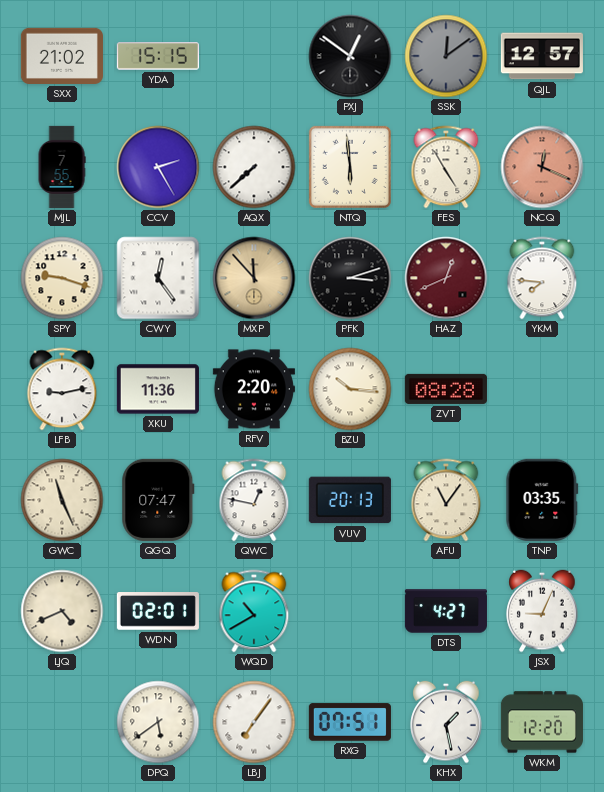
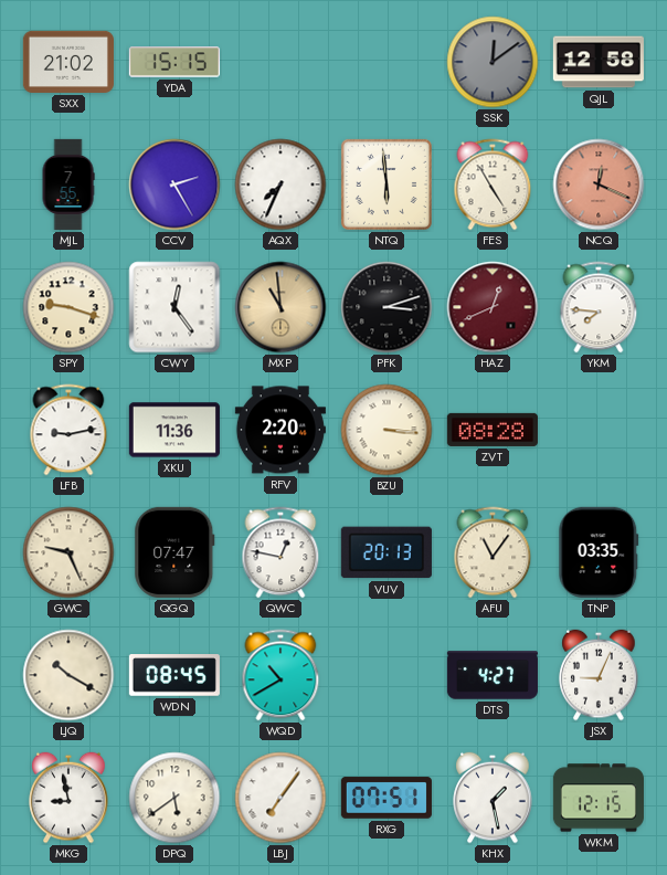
PXJ: 12:51 -> none
QJL: 12:57 -> 12:58
AQX: 7:38 -> 7:34
MXP: 11:53 -> 10:59
BZU: 10:16 -> 3:16
GWC: 11:26 -> 9:26
LJQ: 4:41 -> 10:20
WDN: 02:01 -> 08:45
MKG: none -> 8:58
WKM: 12:20 -> 12:15
